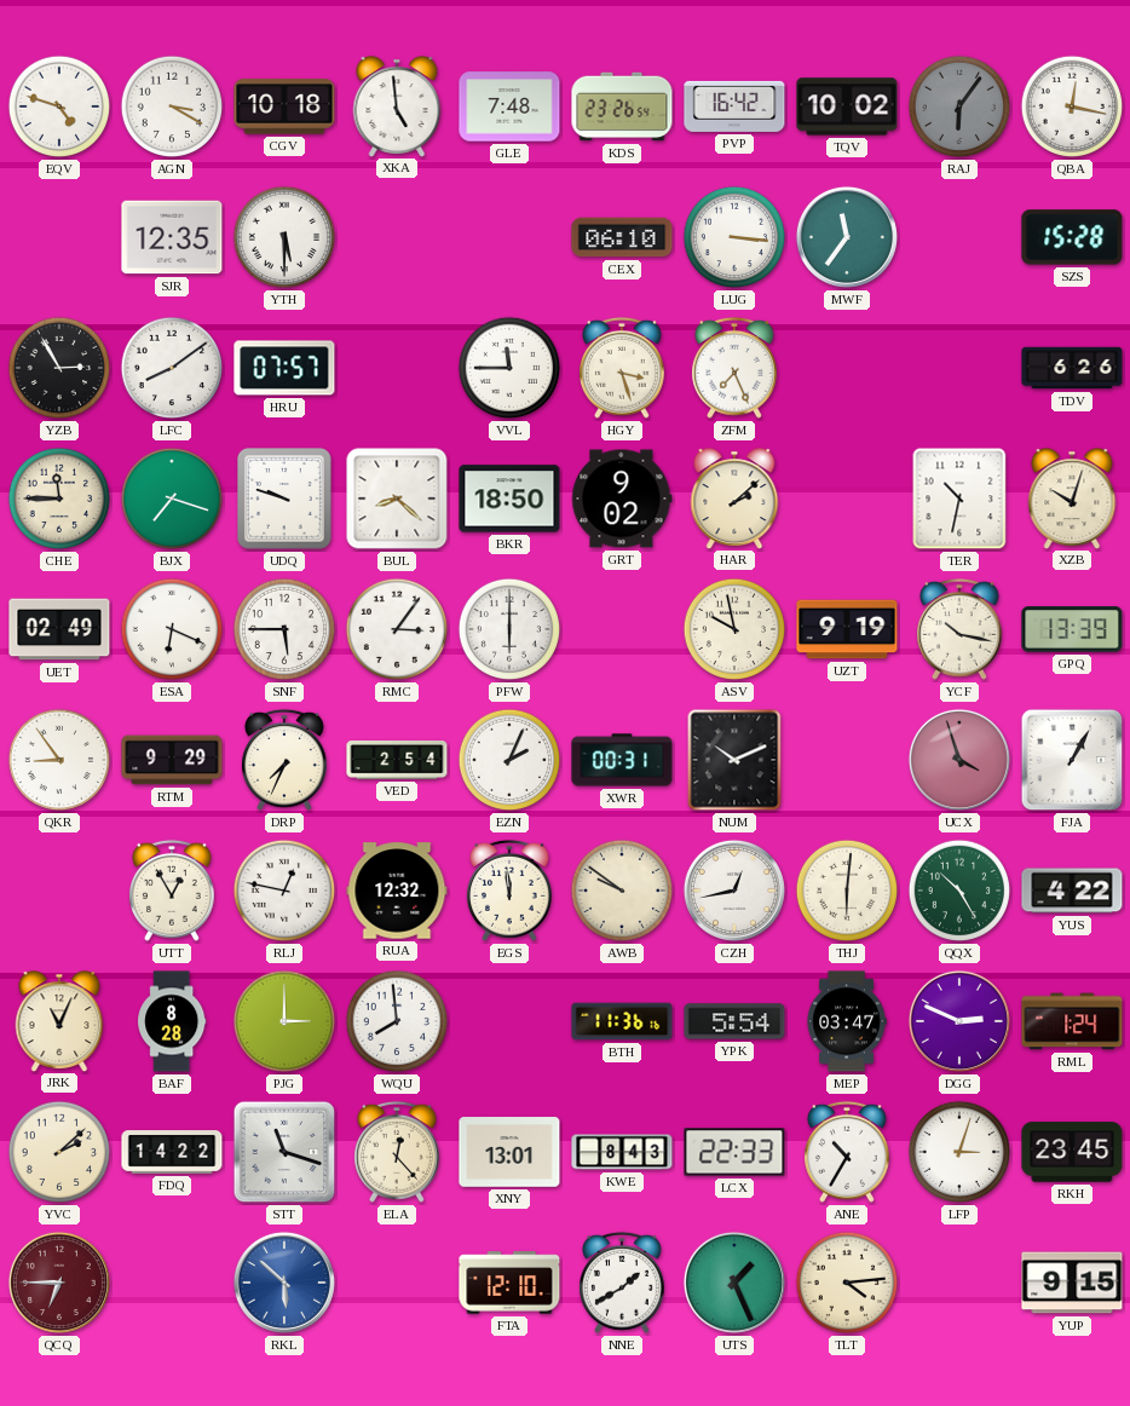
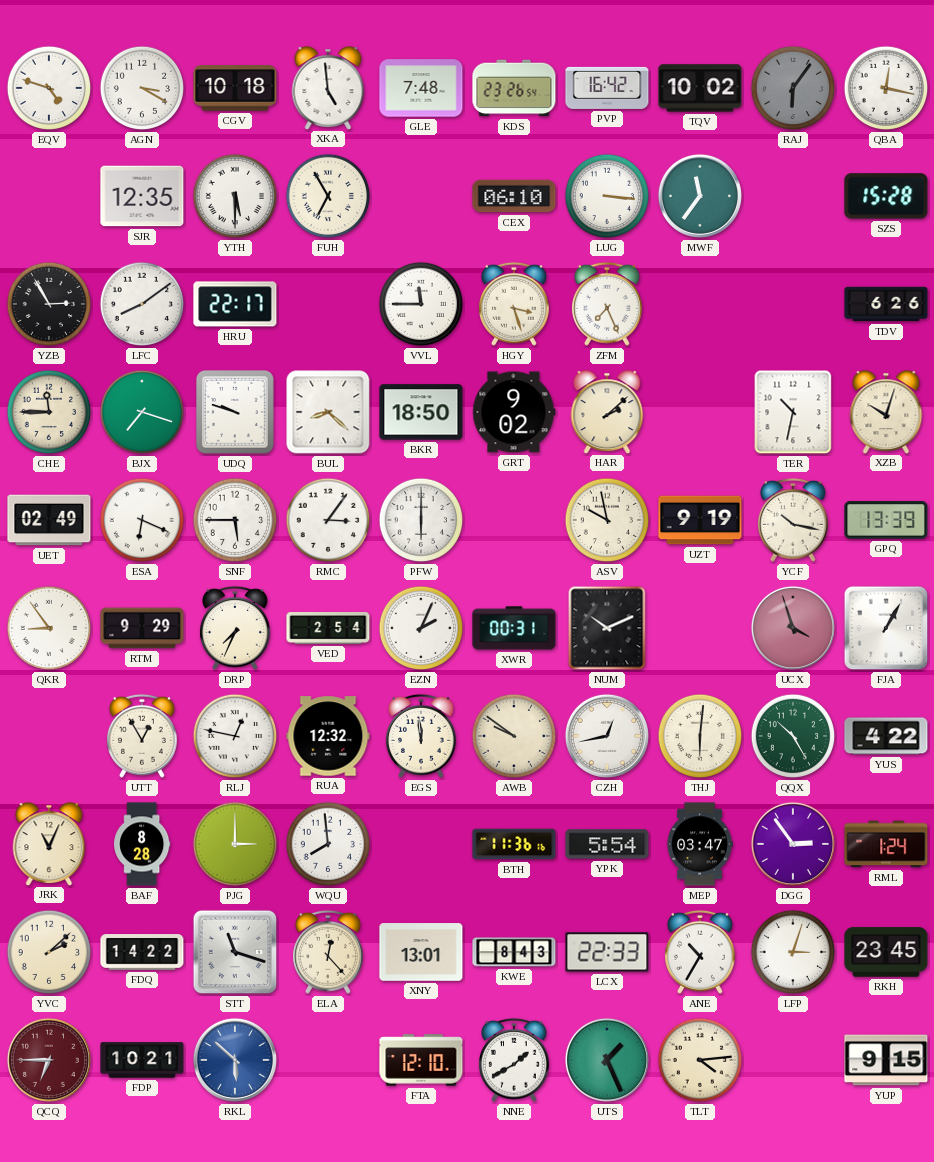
FUH: none -> 6:55
HRU: 07:57 -> 22:17
DGG: 2:49 -> 2:54
FDP: none -> 10:21
